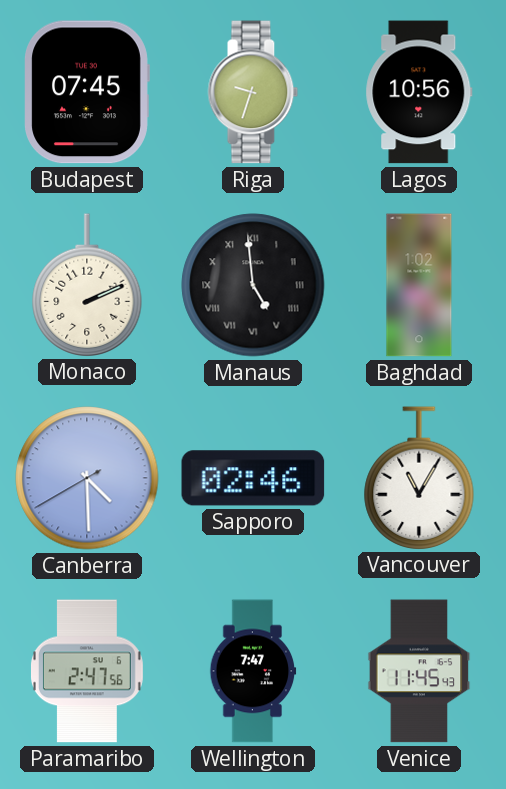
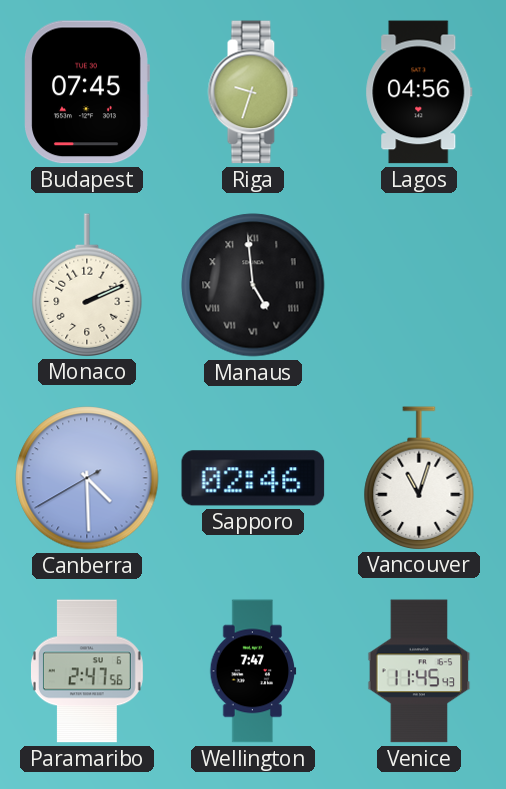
Lagos: 10:56 -> 04:56
Baghdad: 1:02 -> none
Vancouver: 11:05 -> 11:03
